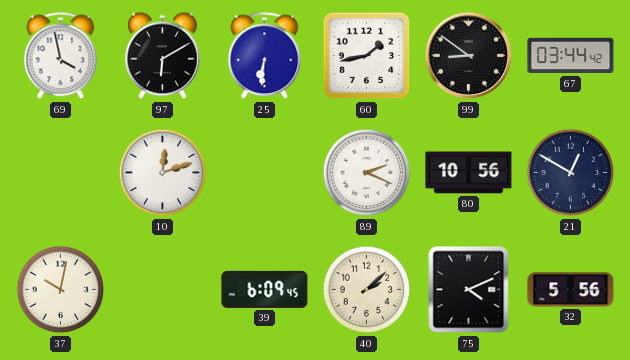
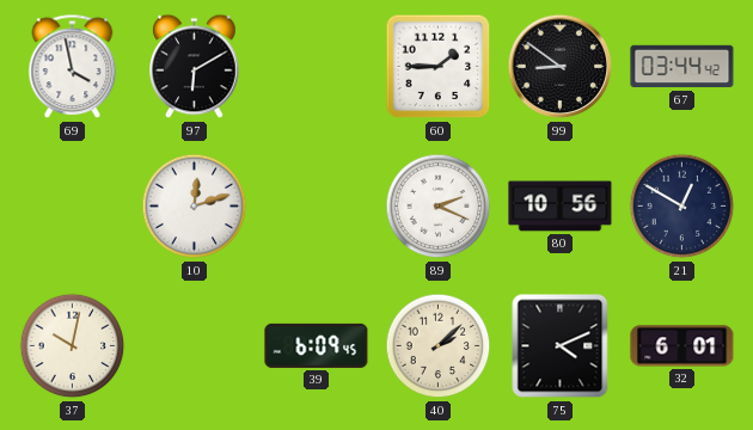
25: 6:31 -> none
60: 1:43 -> 1:45
32: 5:56 -> 6:01
